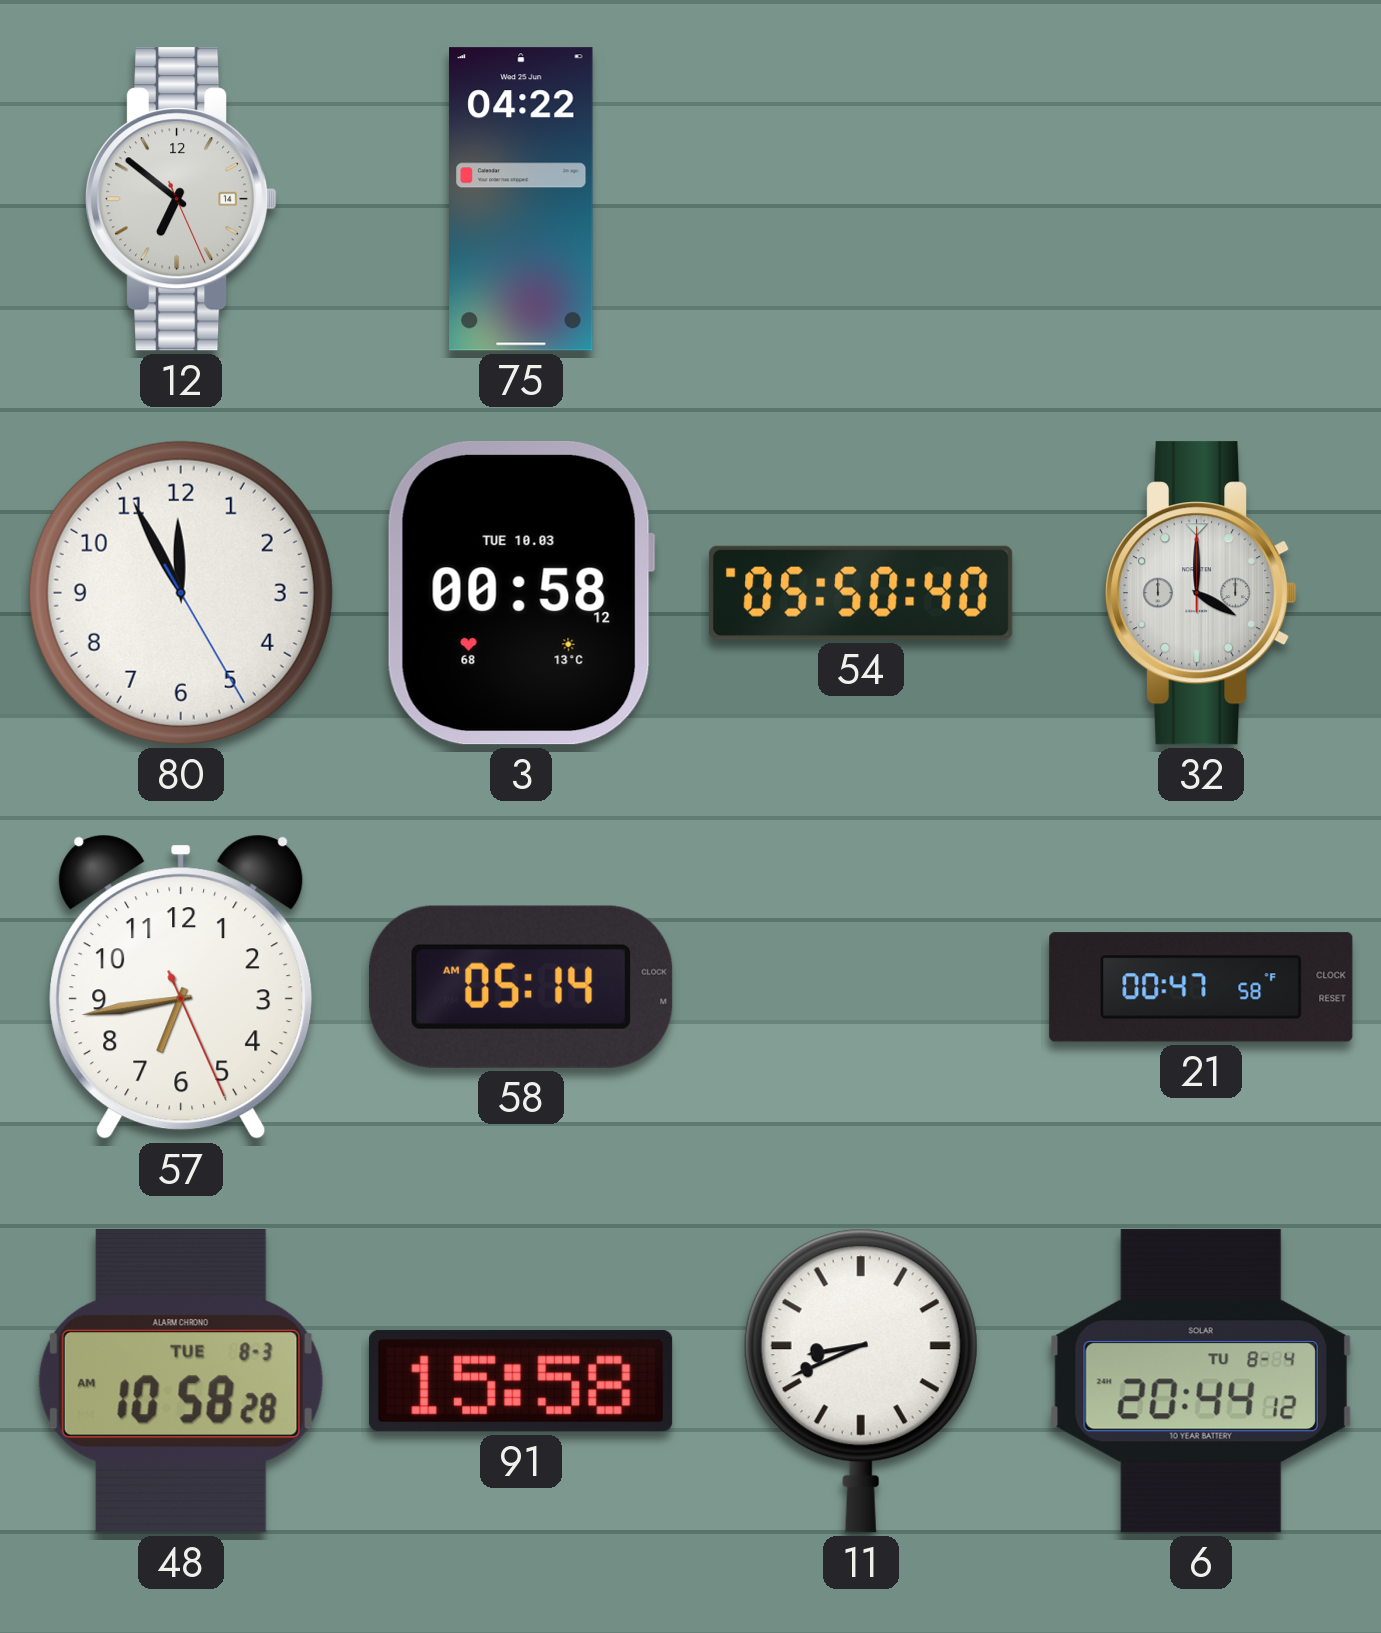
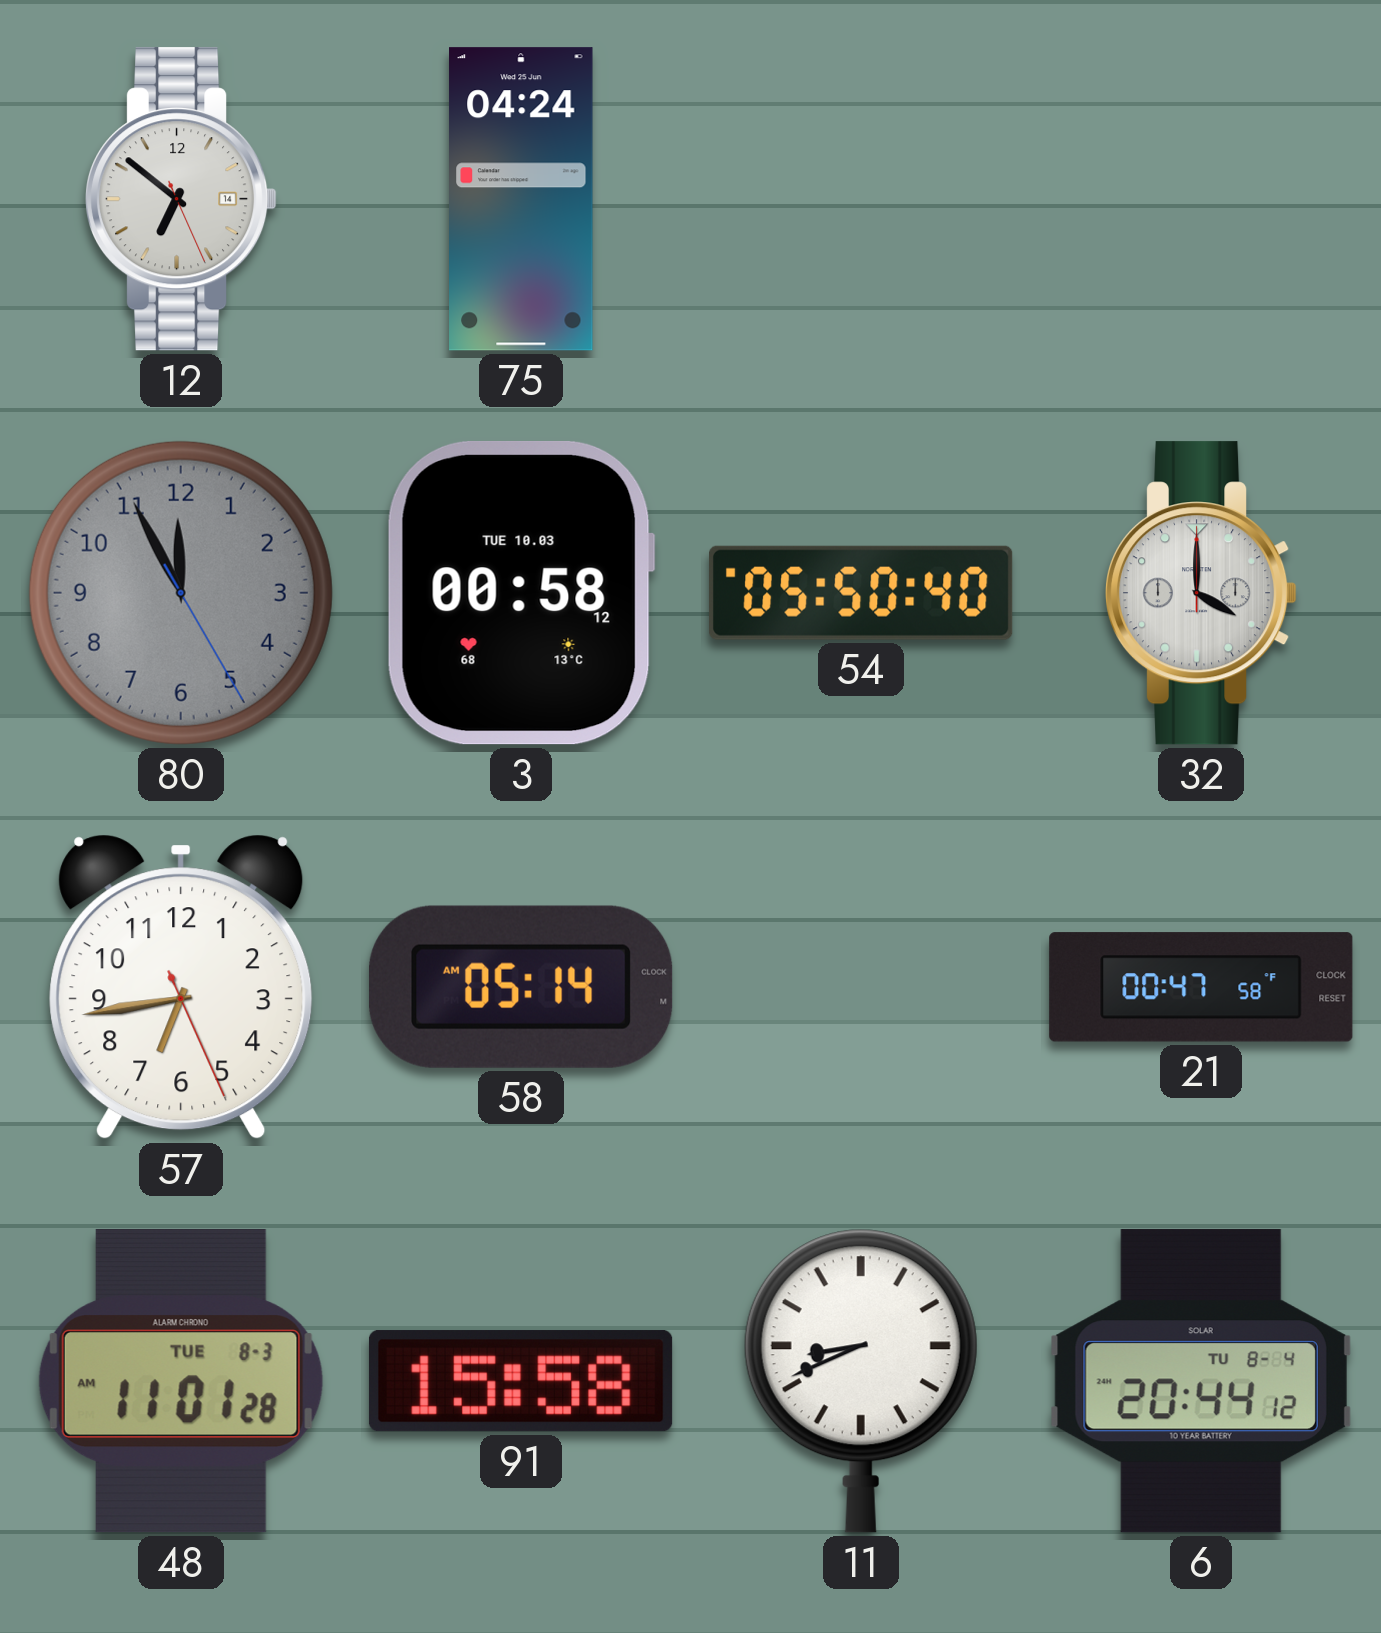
75: 04:22 -> 04:24
80 dial: white -> grey
48: 10:58 -> 11:01
